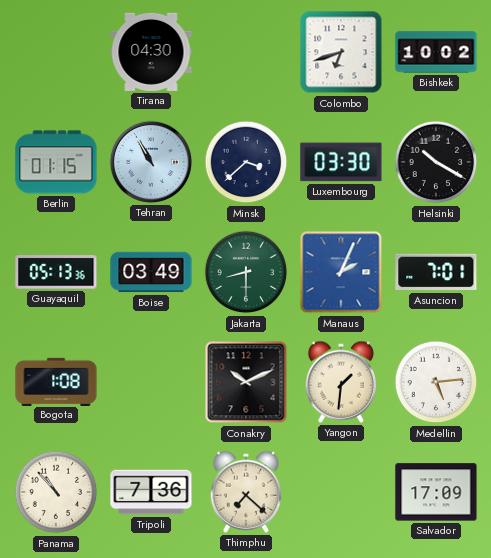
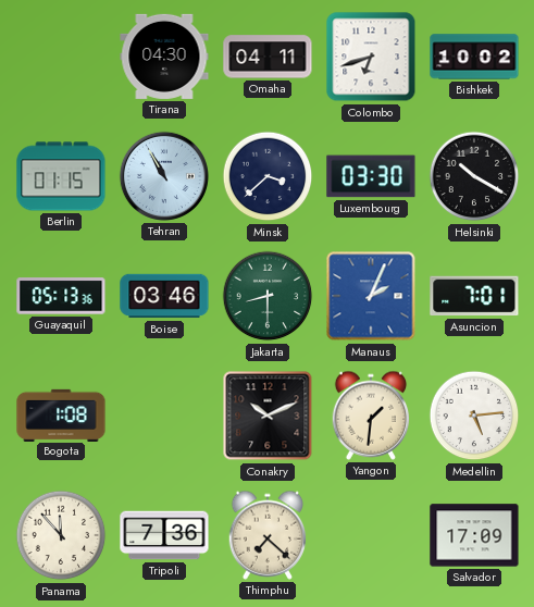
Omaha: none -> 04:11
Boise: 03:49 -> 03:46
Panama: 10:53 -> 11:53
